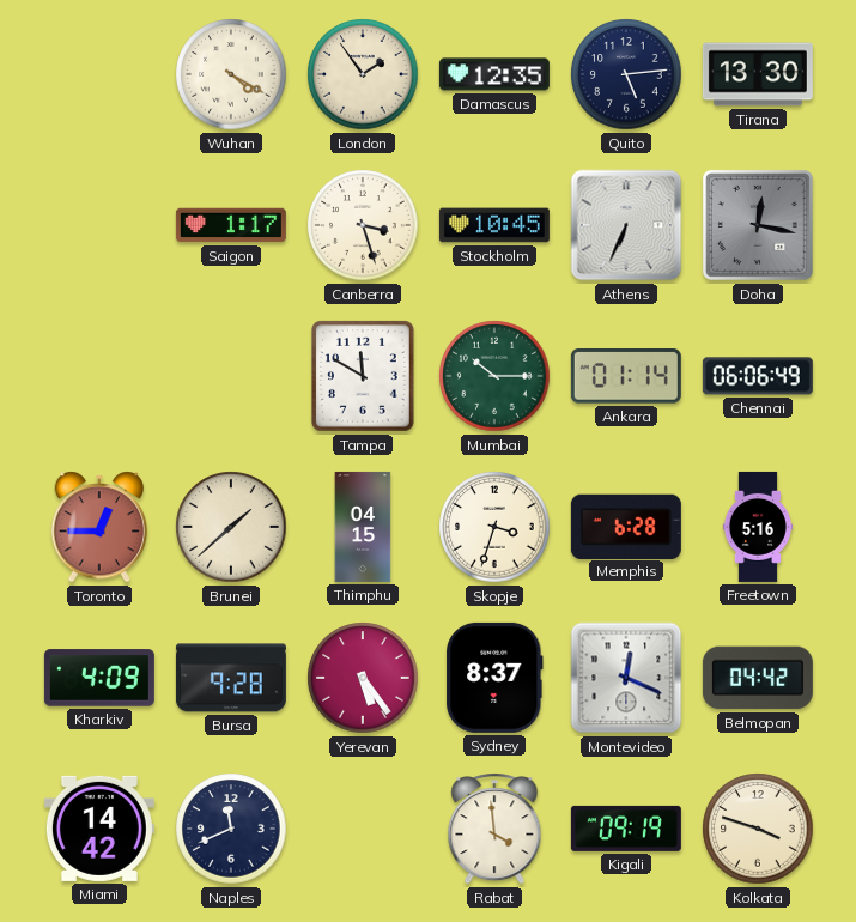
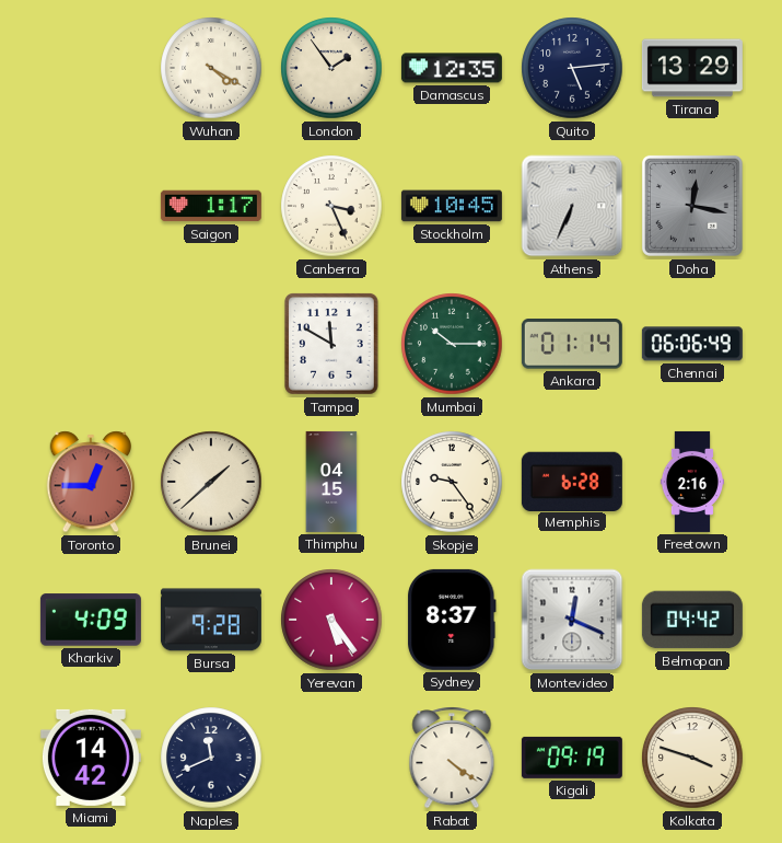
Tirana: 13:30 -> 13:29
Canberra: 3:27 -> 3:26
Skopje: 3:33 -> 9:24
Freetown: 5:16 -> 2:16
Rabat: 3:59 -> 4:21
